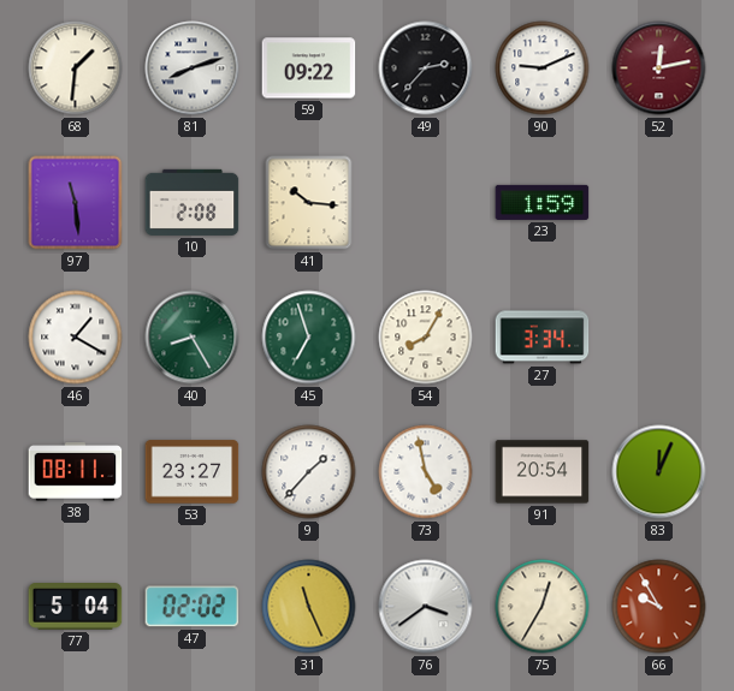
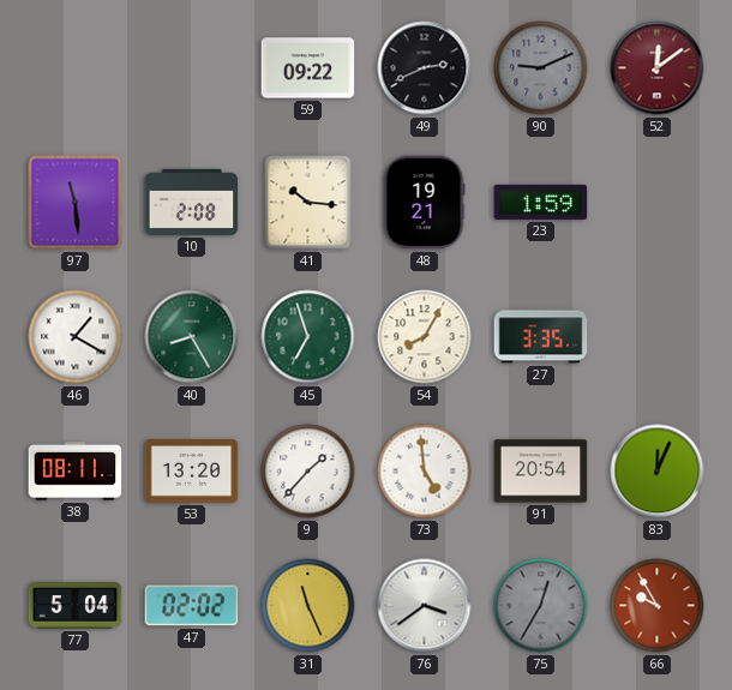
68: 1:31 -> none
81: 8:12 -> none
49: 2:37 -> 2:41
90 dial: white -> grey
52: 12:13 -> 12:09
48: none -> 19:21
27: 3:34 -> 3:35
53: 23:27 -> 13:20
73: 4:58 -> 4:59
75 dial: cream -> grey
